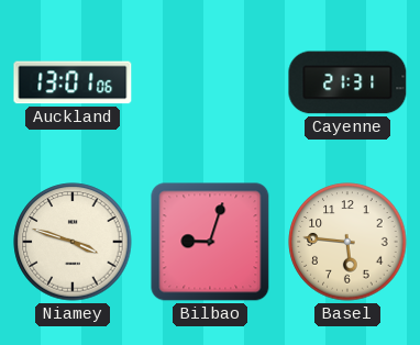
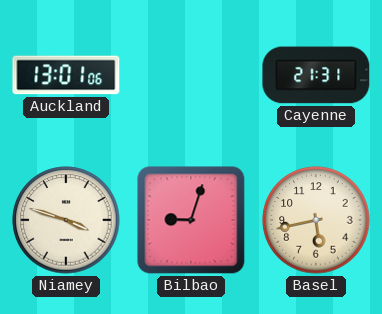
Basel: 5:46 -> 5:43
